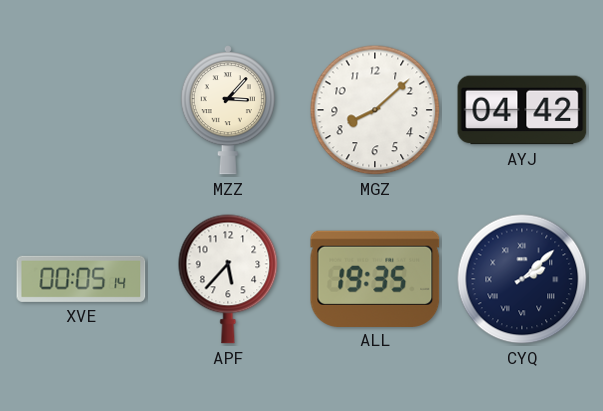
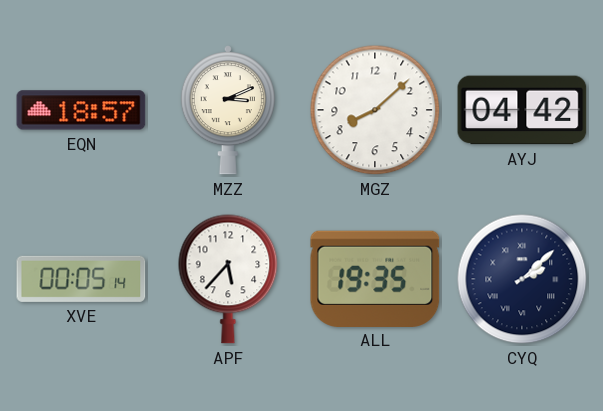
EQN: none -> 18:57
MZZ: 3:07 -> 3:11
